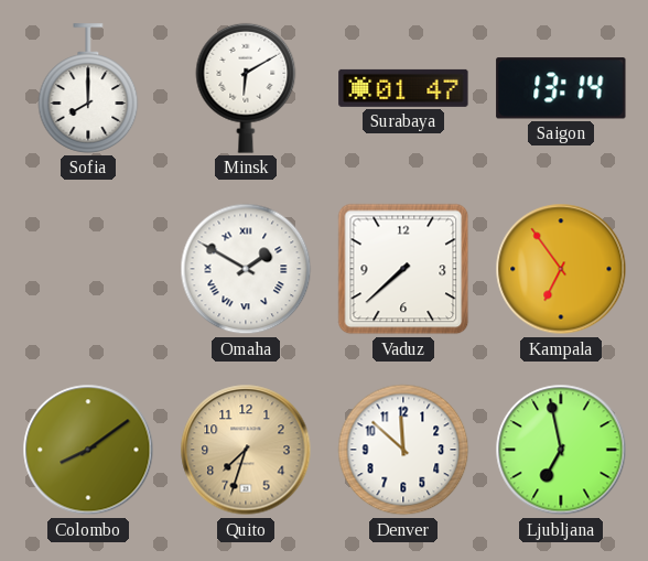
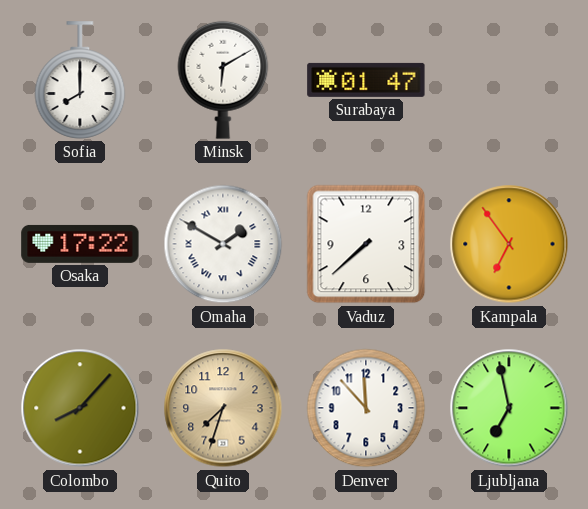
Saigon: 13:14 -> none
Osaka: none -> 17:22
Colombo: 8:09 -> 8:07
Denver: 11:52 -> 11:53
